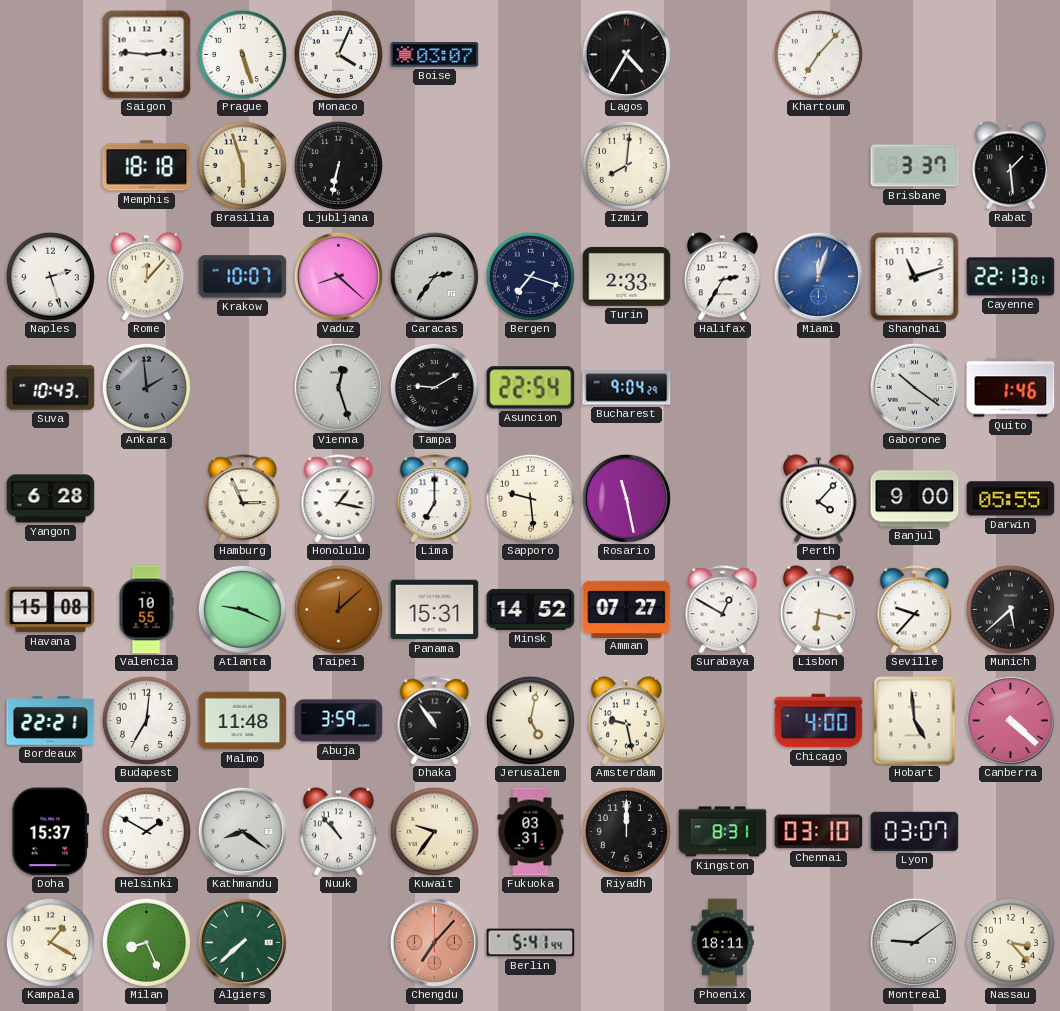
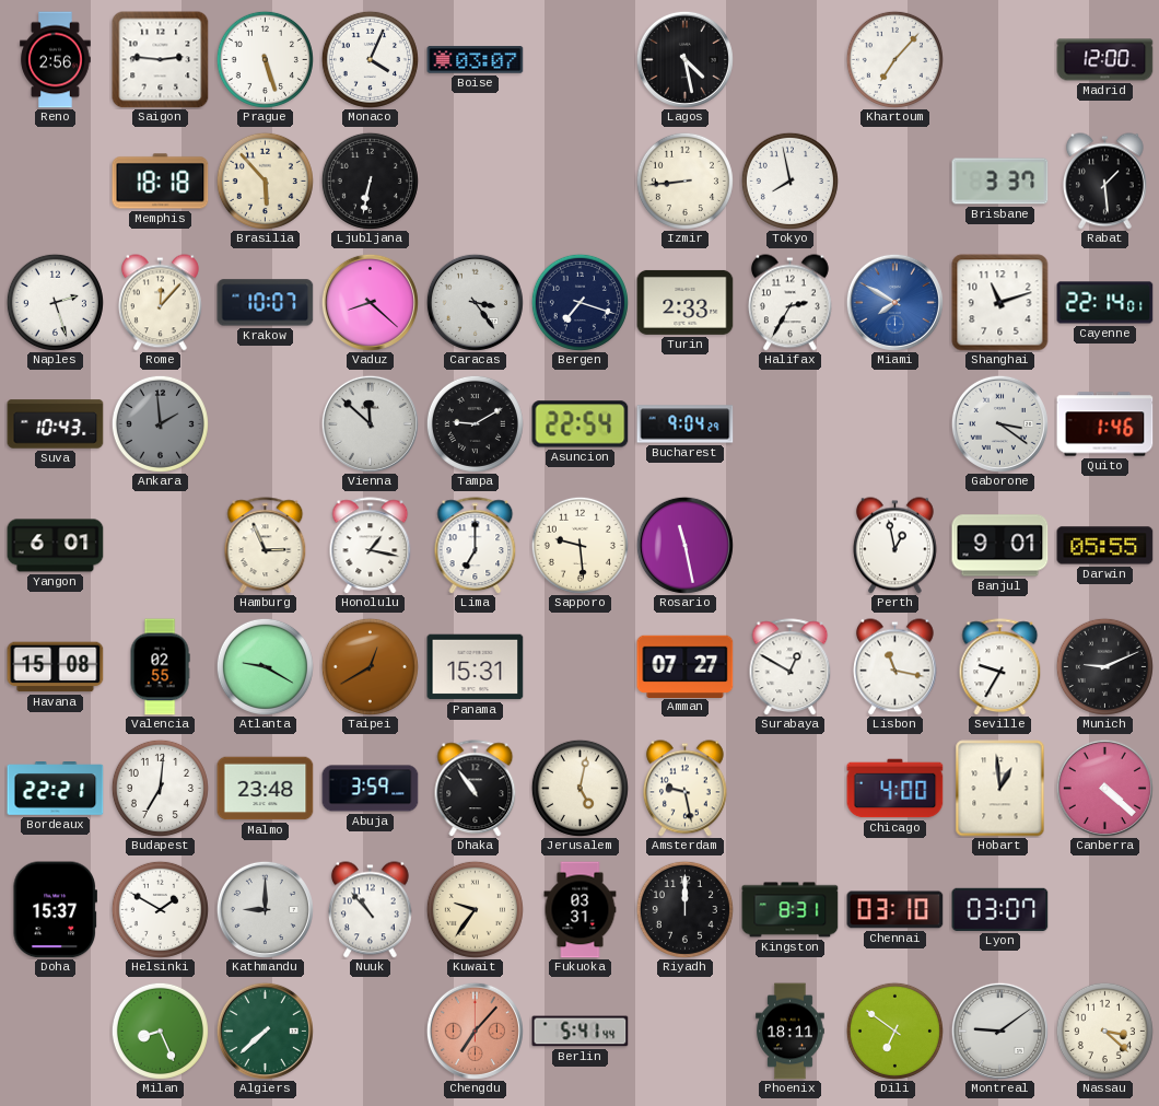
Reno: none -> 2:56
Lagos: 4:35 -> 4:28
Madrid: none -> 12:00
Brasilia: 5:57 -> 5:53
Izmir: 8:01 -> 8:44
Tokyo: none -> 7:58
Caracas: 2:36 -> 3:24
Miami: 12:03 -> 7:50
Cayenne: 22:13 -> 22:14
Vienna: 12:27 -> 11:52
Gaborone: 10:21 -> 3:21
Yangon: 6:28 -> 6:01
Perth: 4:07 -> 12:58
Banjul: 9:00 -> 9:01
Valencia: 10:55 -> 02:55
Atlanta: 9:19 -> 9:20
Taipei: 12:08 -> 12:40
Minsk: 14:52 -> none
Lisbon: 6:17 -> 11:17
Seville: 9:37 -> 9:35
Munich: 5:38 -> 9:11
Malmo: 11:48 -> 23:48
Hobart: 4:59 -> 12:59
Kathmandu: 8:21 -> 9:00
Kampala: 1:20 -> none
Dili: none -> 6:51
Nassau: 3:23 -> 3:22
